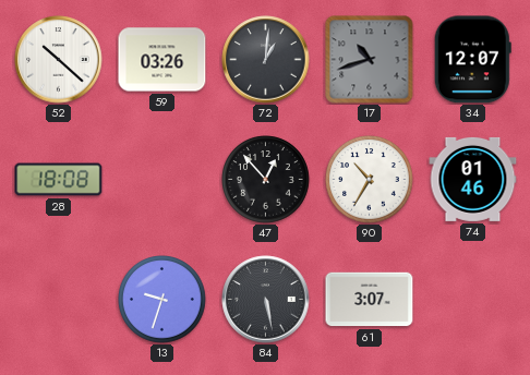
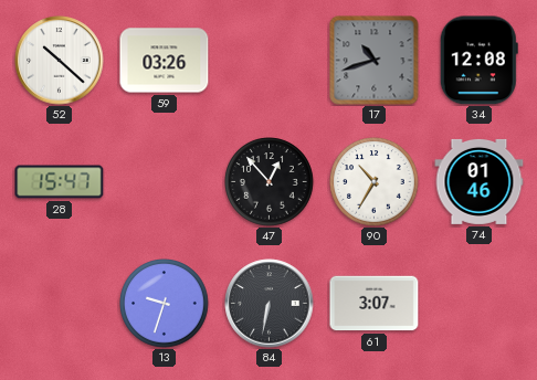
72: 1:01 -> none
34: 12:07 -> 12:08
28: 18:08 -> 15:47
84: 5:28 -> 6:32
